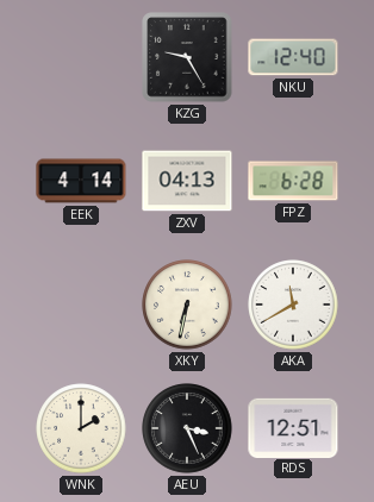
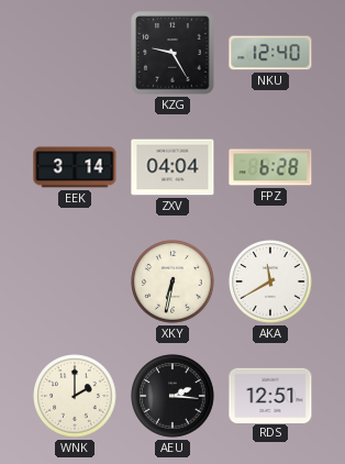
EEK: 4:14 -> 3:14
ZXV: 04:13 -> 04:04
AEU: 3:26 -> 2:16
